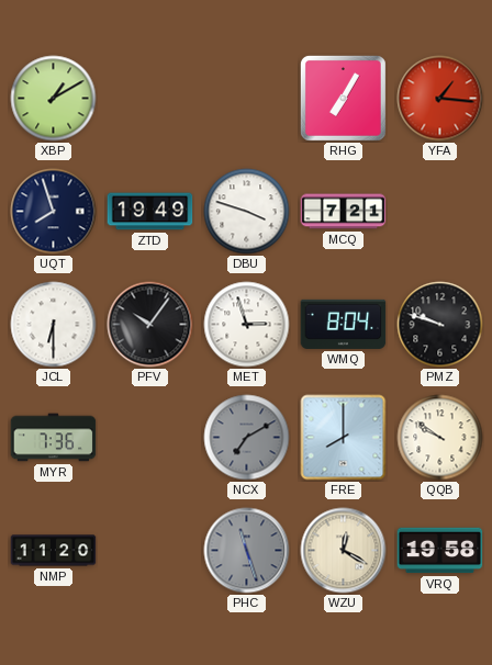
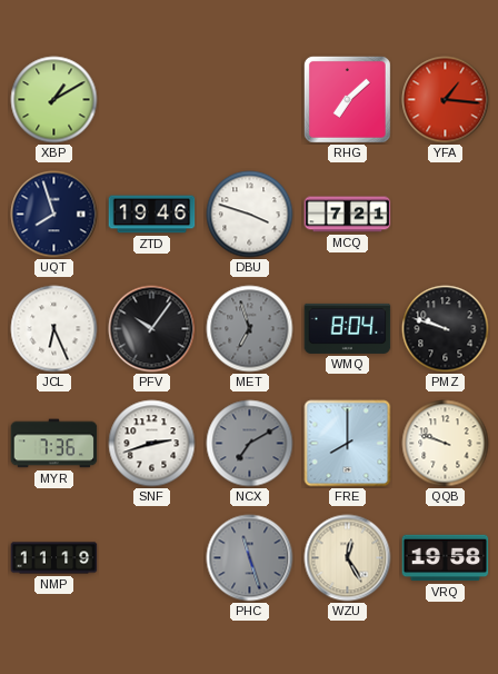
RHG: 7:05 -> 7:08
ZTD: 19:49 -> 19:46
JCL: 6:30 -> 6:26
MET: 2:57 -> 6:57
MET dial: white -> grey
SNF: none -> 2:42
QQB: 9:51 -> 9:48
NMP: 11:20 -> 11:19
WZU: 12:20 -> 12:25
